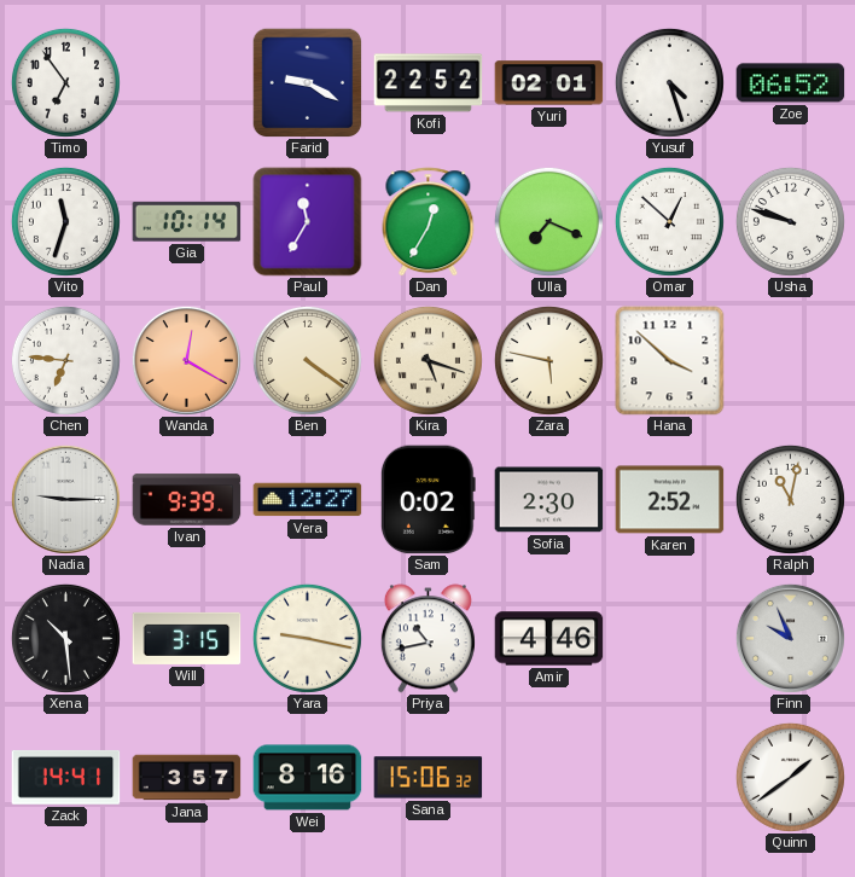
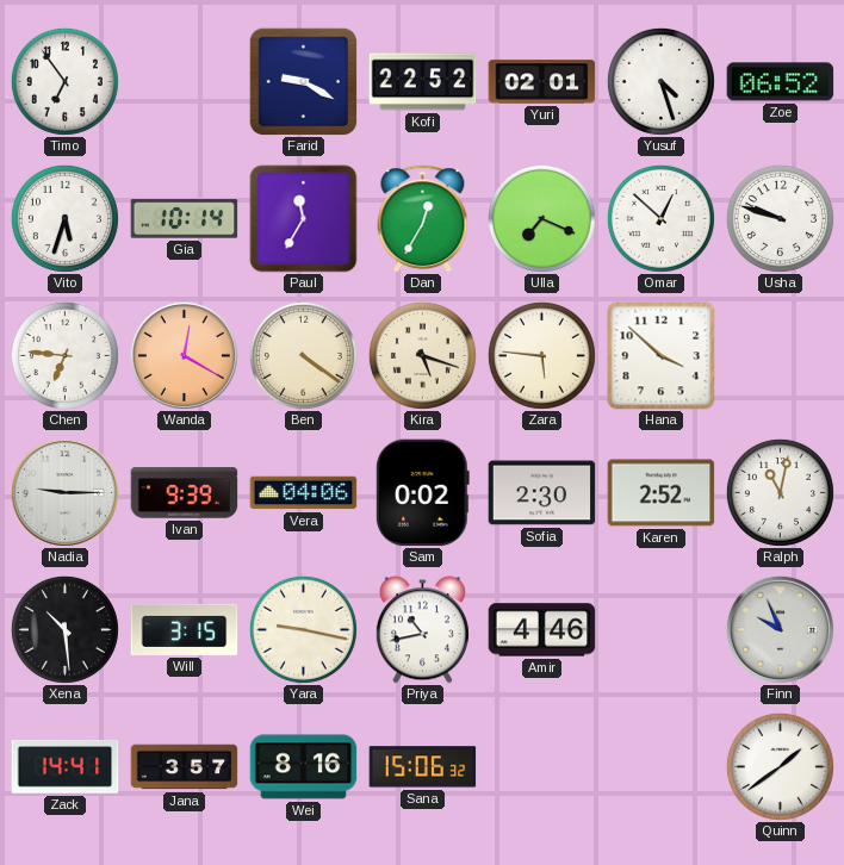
Vito: 11:33 -> 5:33
Zara: 5:47 -> 5:46
Vera: 12:27 -> 04:06
